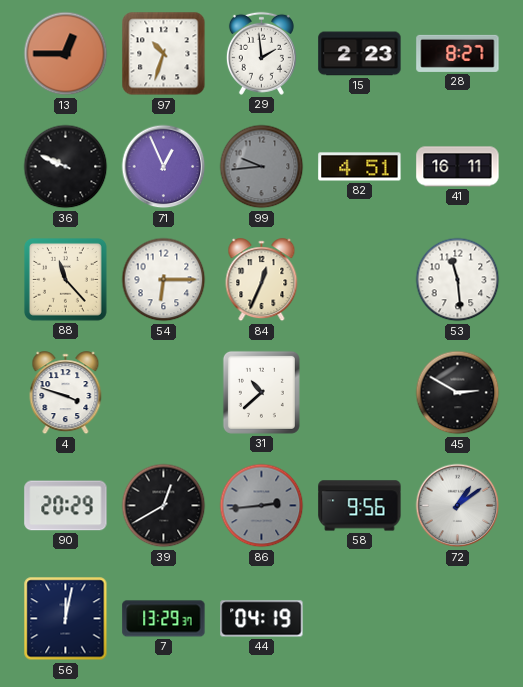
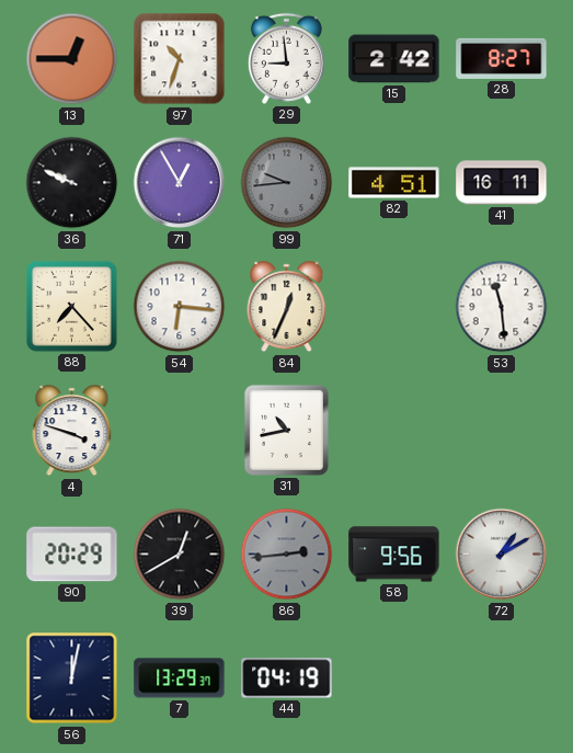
29: 1:59 -> 8:59
15: 2:23 -> 2:42
71: 12:56 -> 12:55
88: 11:23 -> 7:23
54: 6:15 -> 6:16
31: 10:38 -> 10:43
45: 2:50 -> none
72: 1:09 -> 1:10
